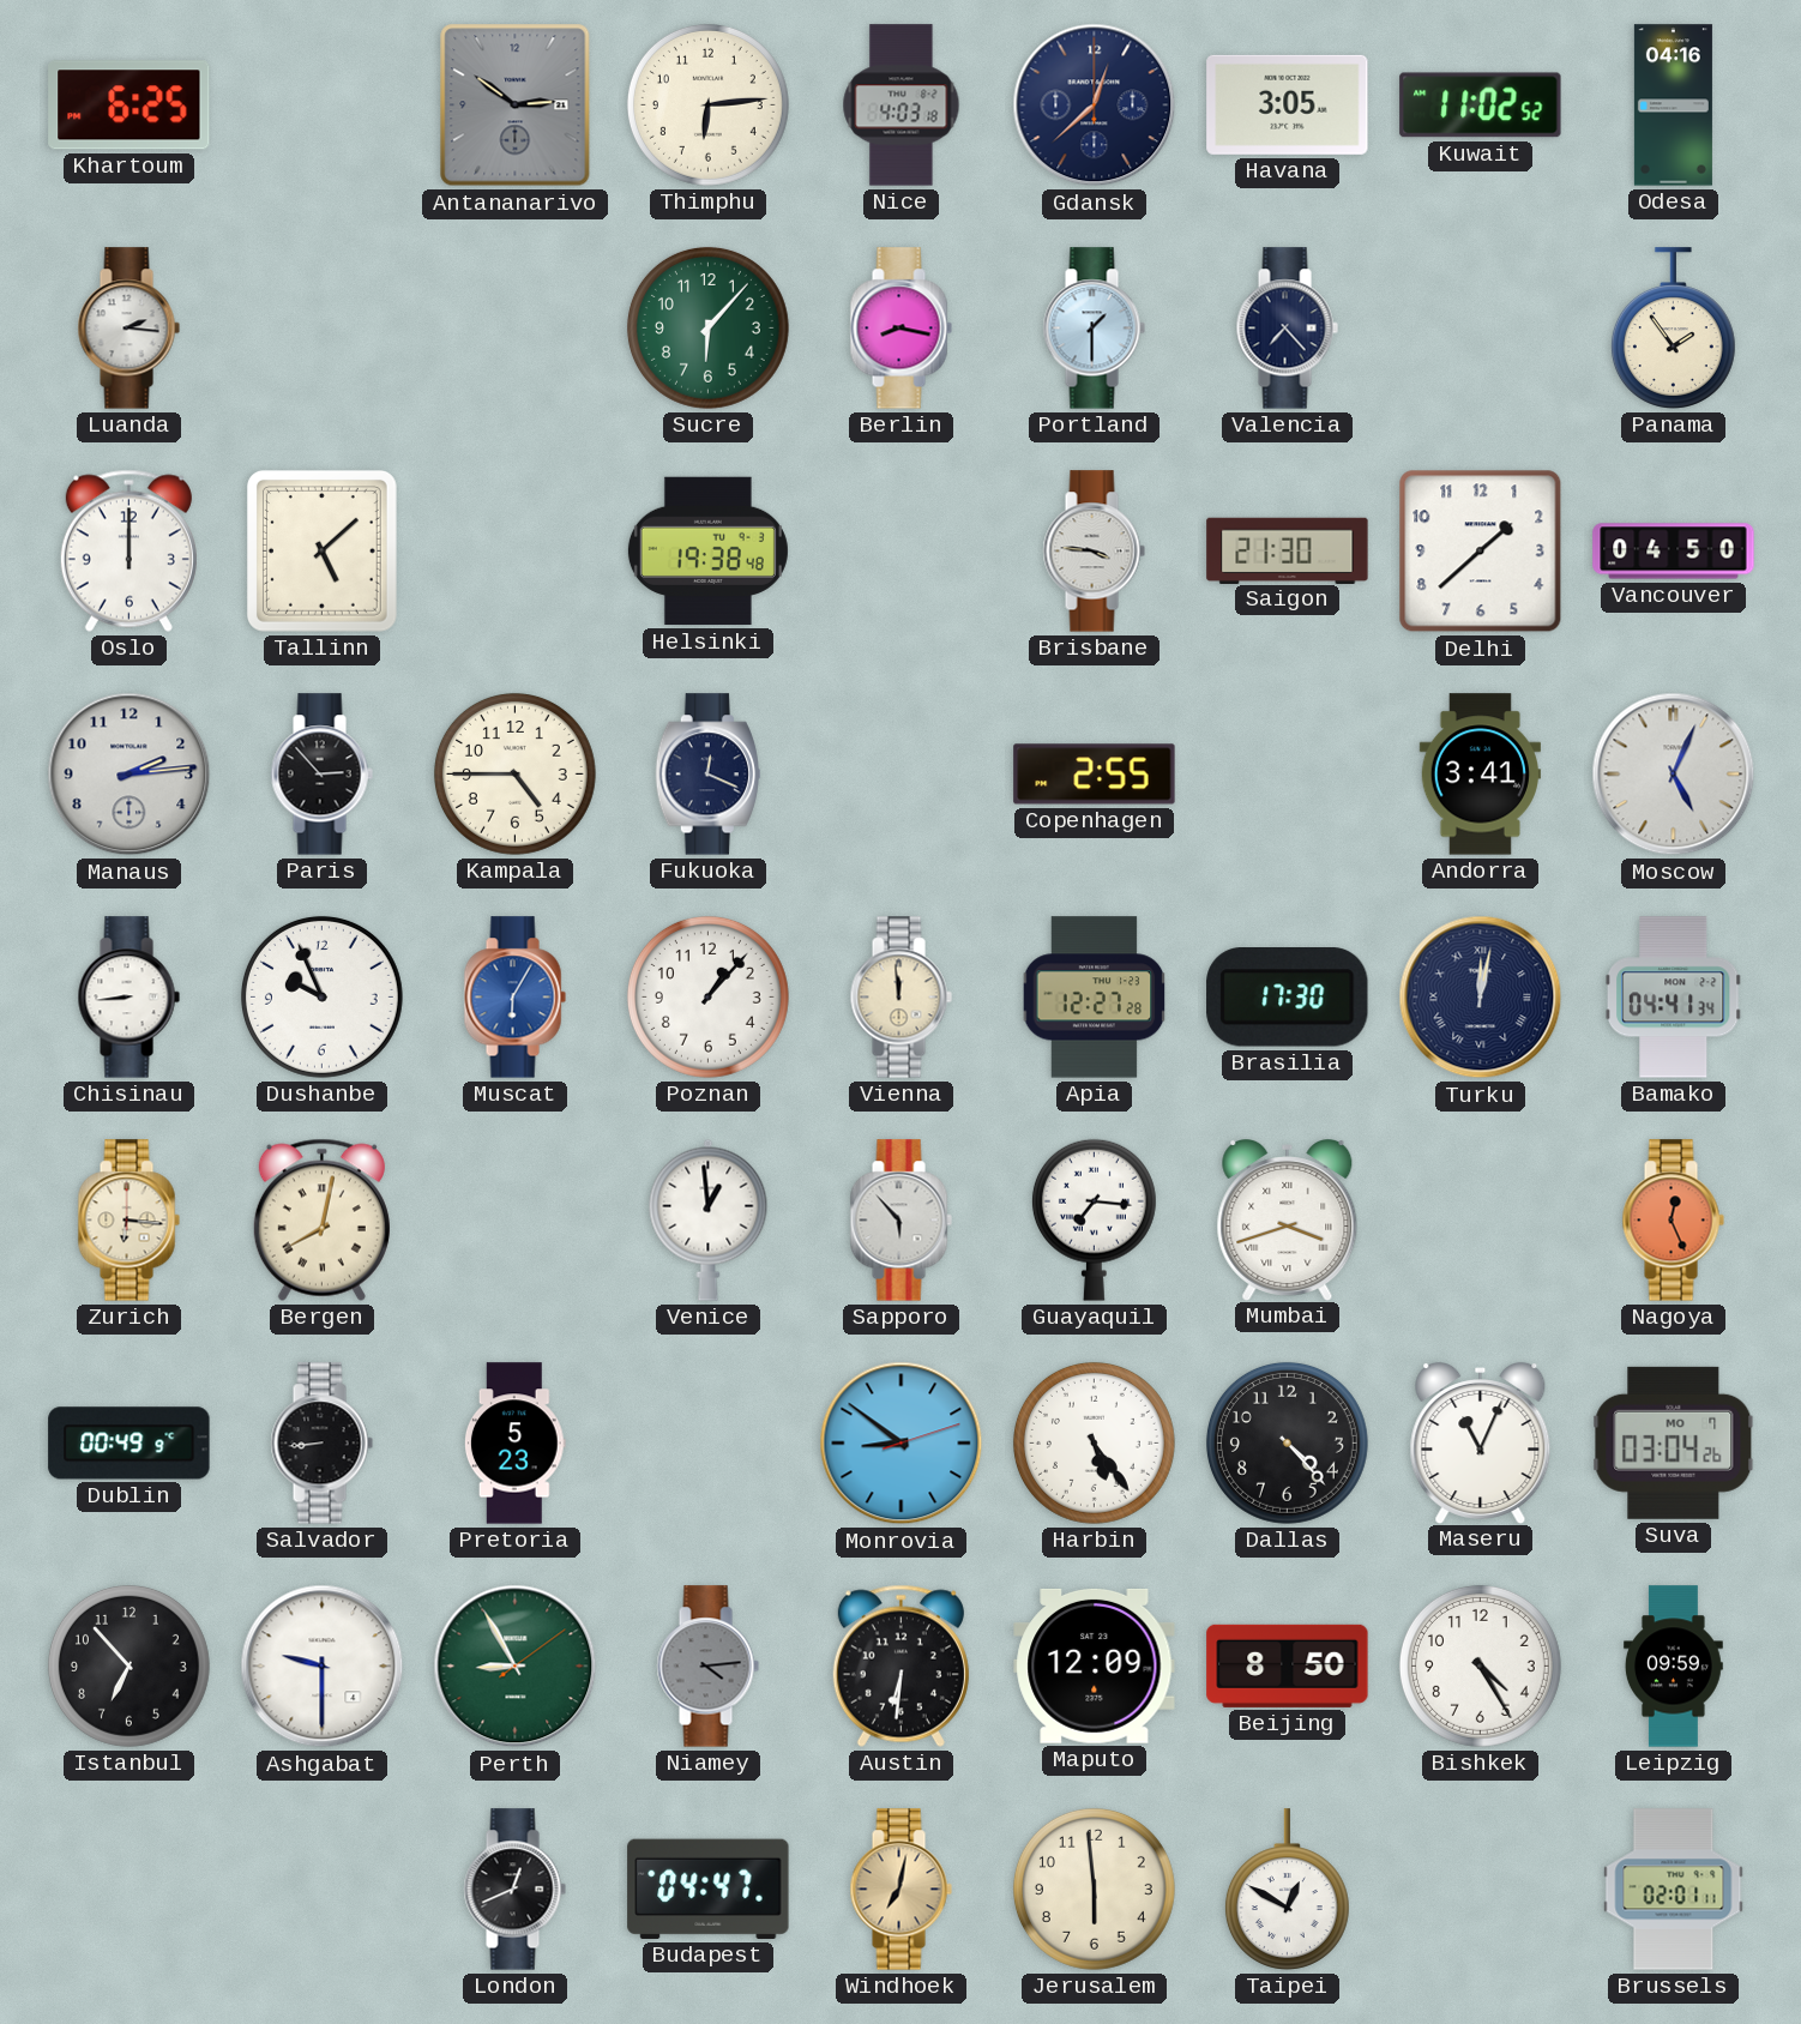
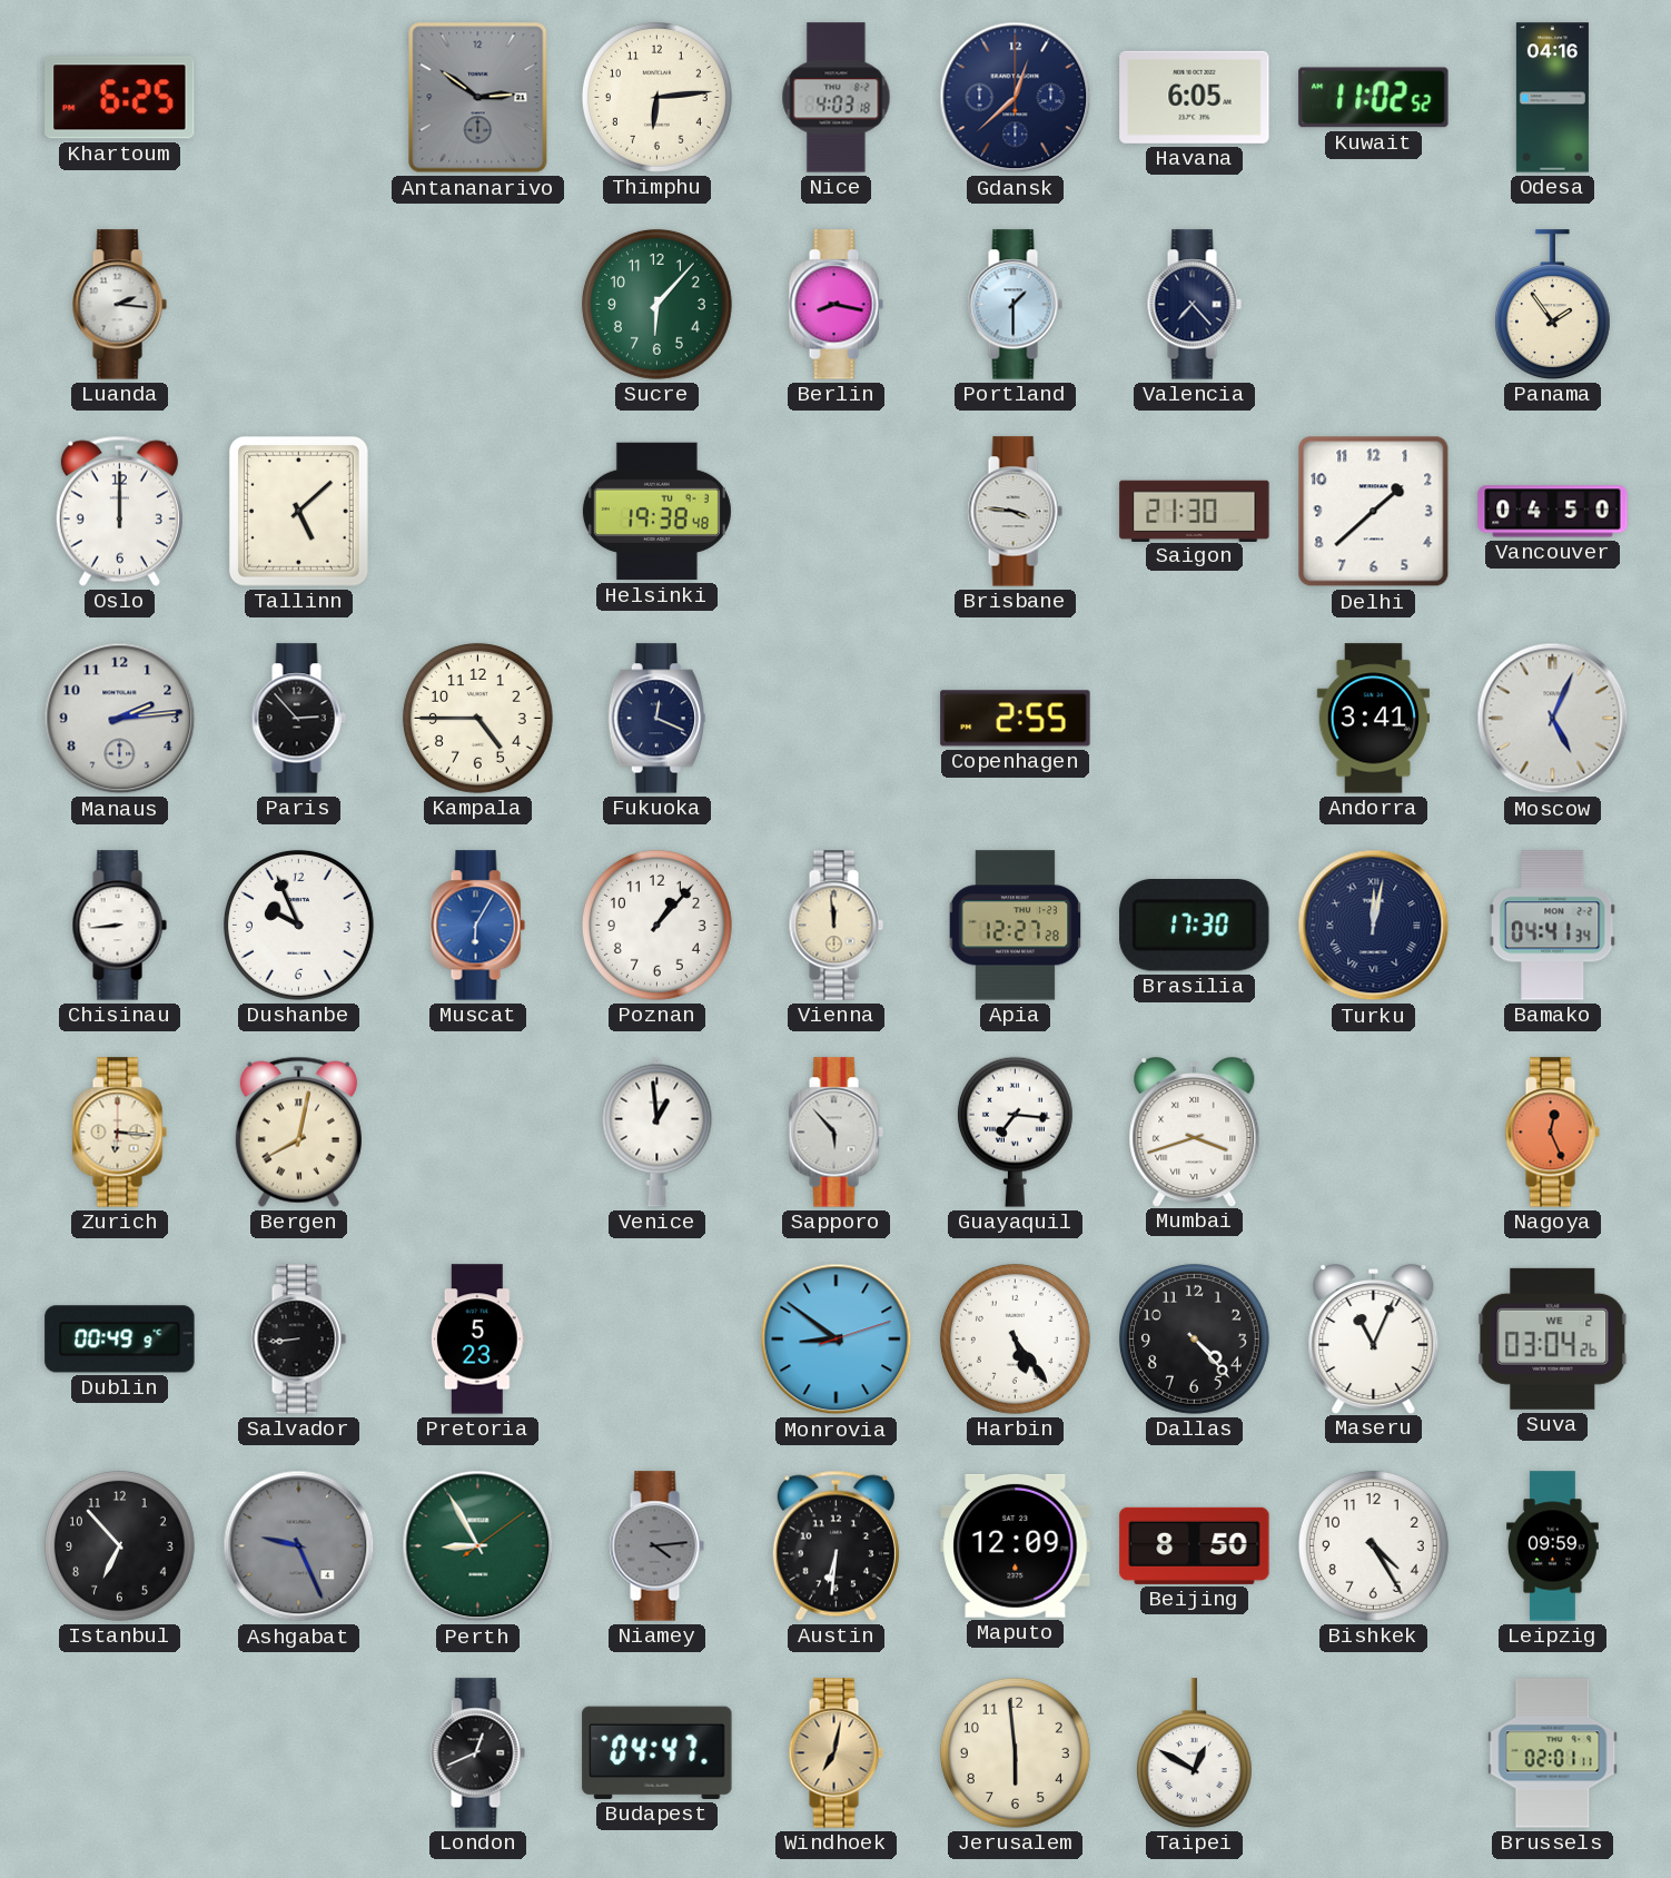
Havana: 3:05 -> 6:05
Suva date: MO 7 -> WE 2
Ashgabat: 9:30 -> 9:26
Ashgabat dial: white -> grey
